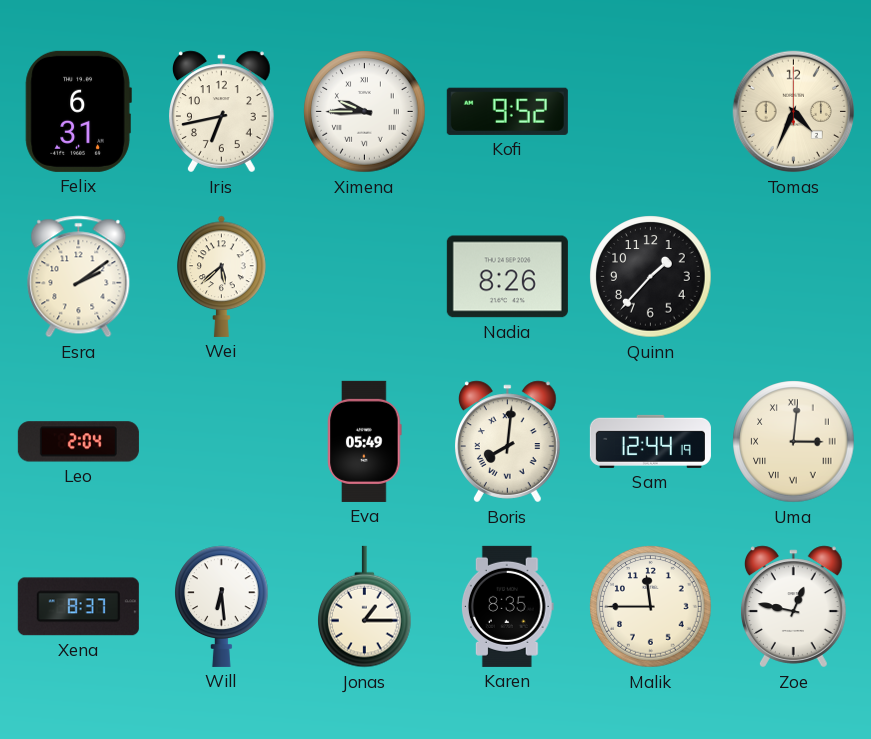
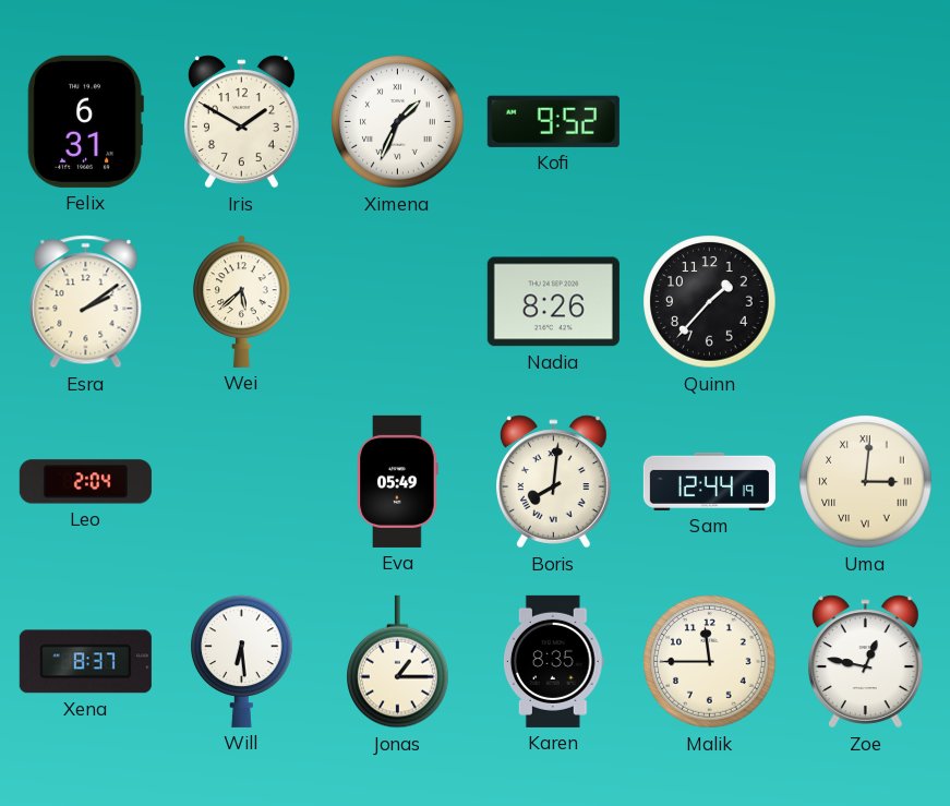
Iris: 6:43 -> 1:50
Ximena: 9:45 -> 1:34
Tomas: 4:34 -> none
